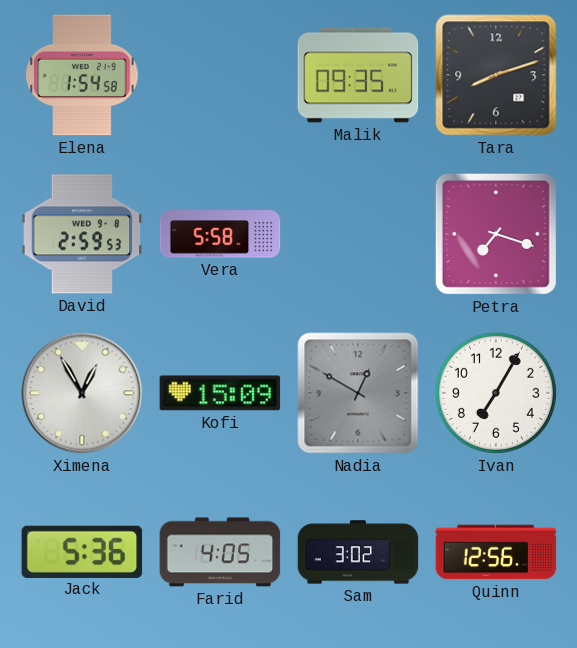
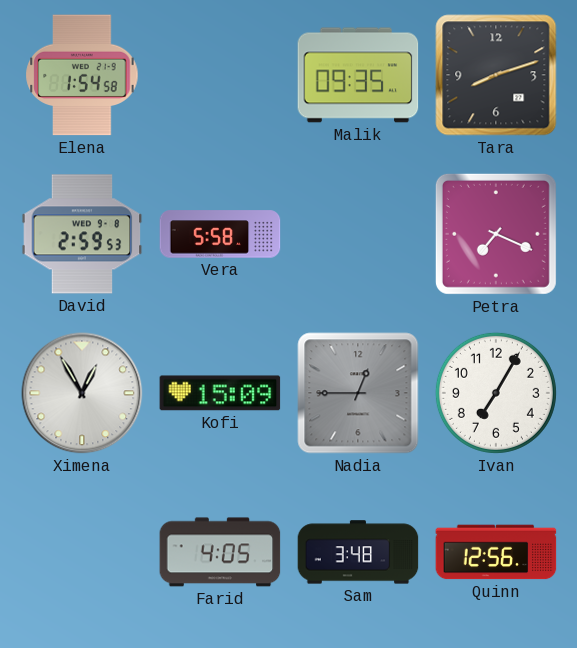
Petra: 7:18 -> 7:19
Nadia: 12:50 -> 12:45
Jack: 5:36 -> none
Sam: 3:02 -> 3:48
